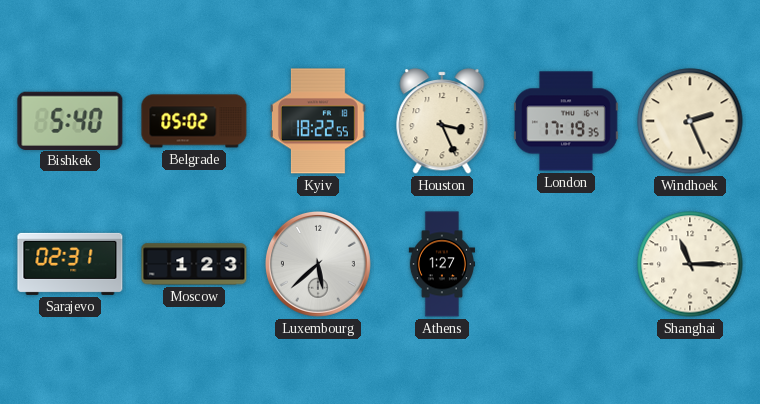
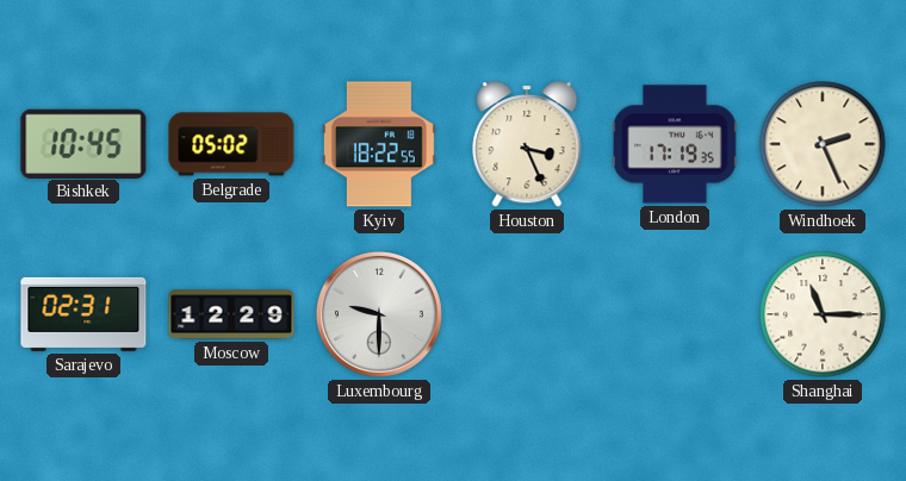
Bishkek: 5:40 -> 10:45
Moscow: 1:23 -> 12:29
Luxembourg: 5:38 -> 9:30
Athens: 1:27 -> none
